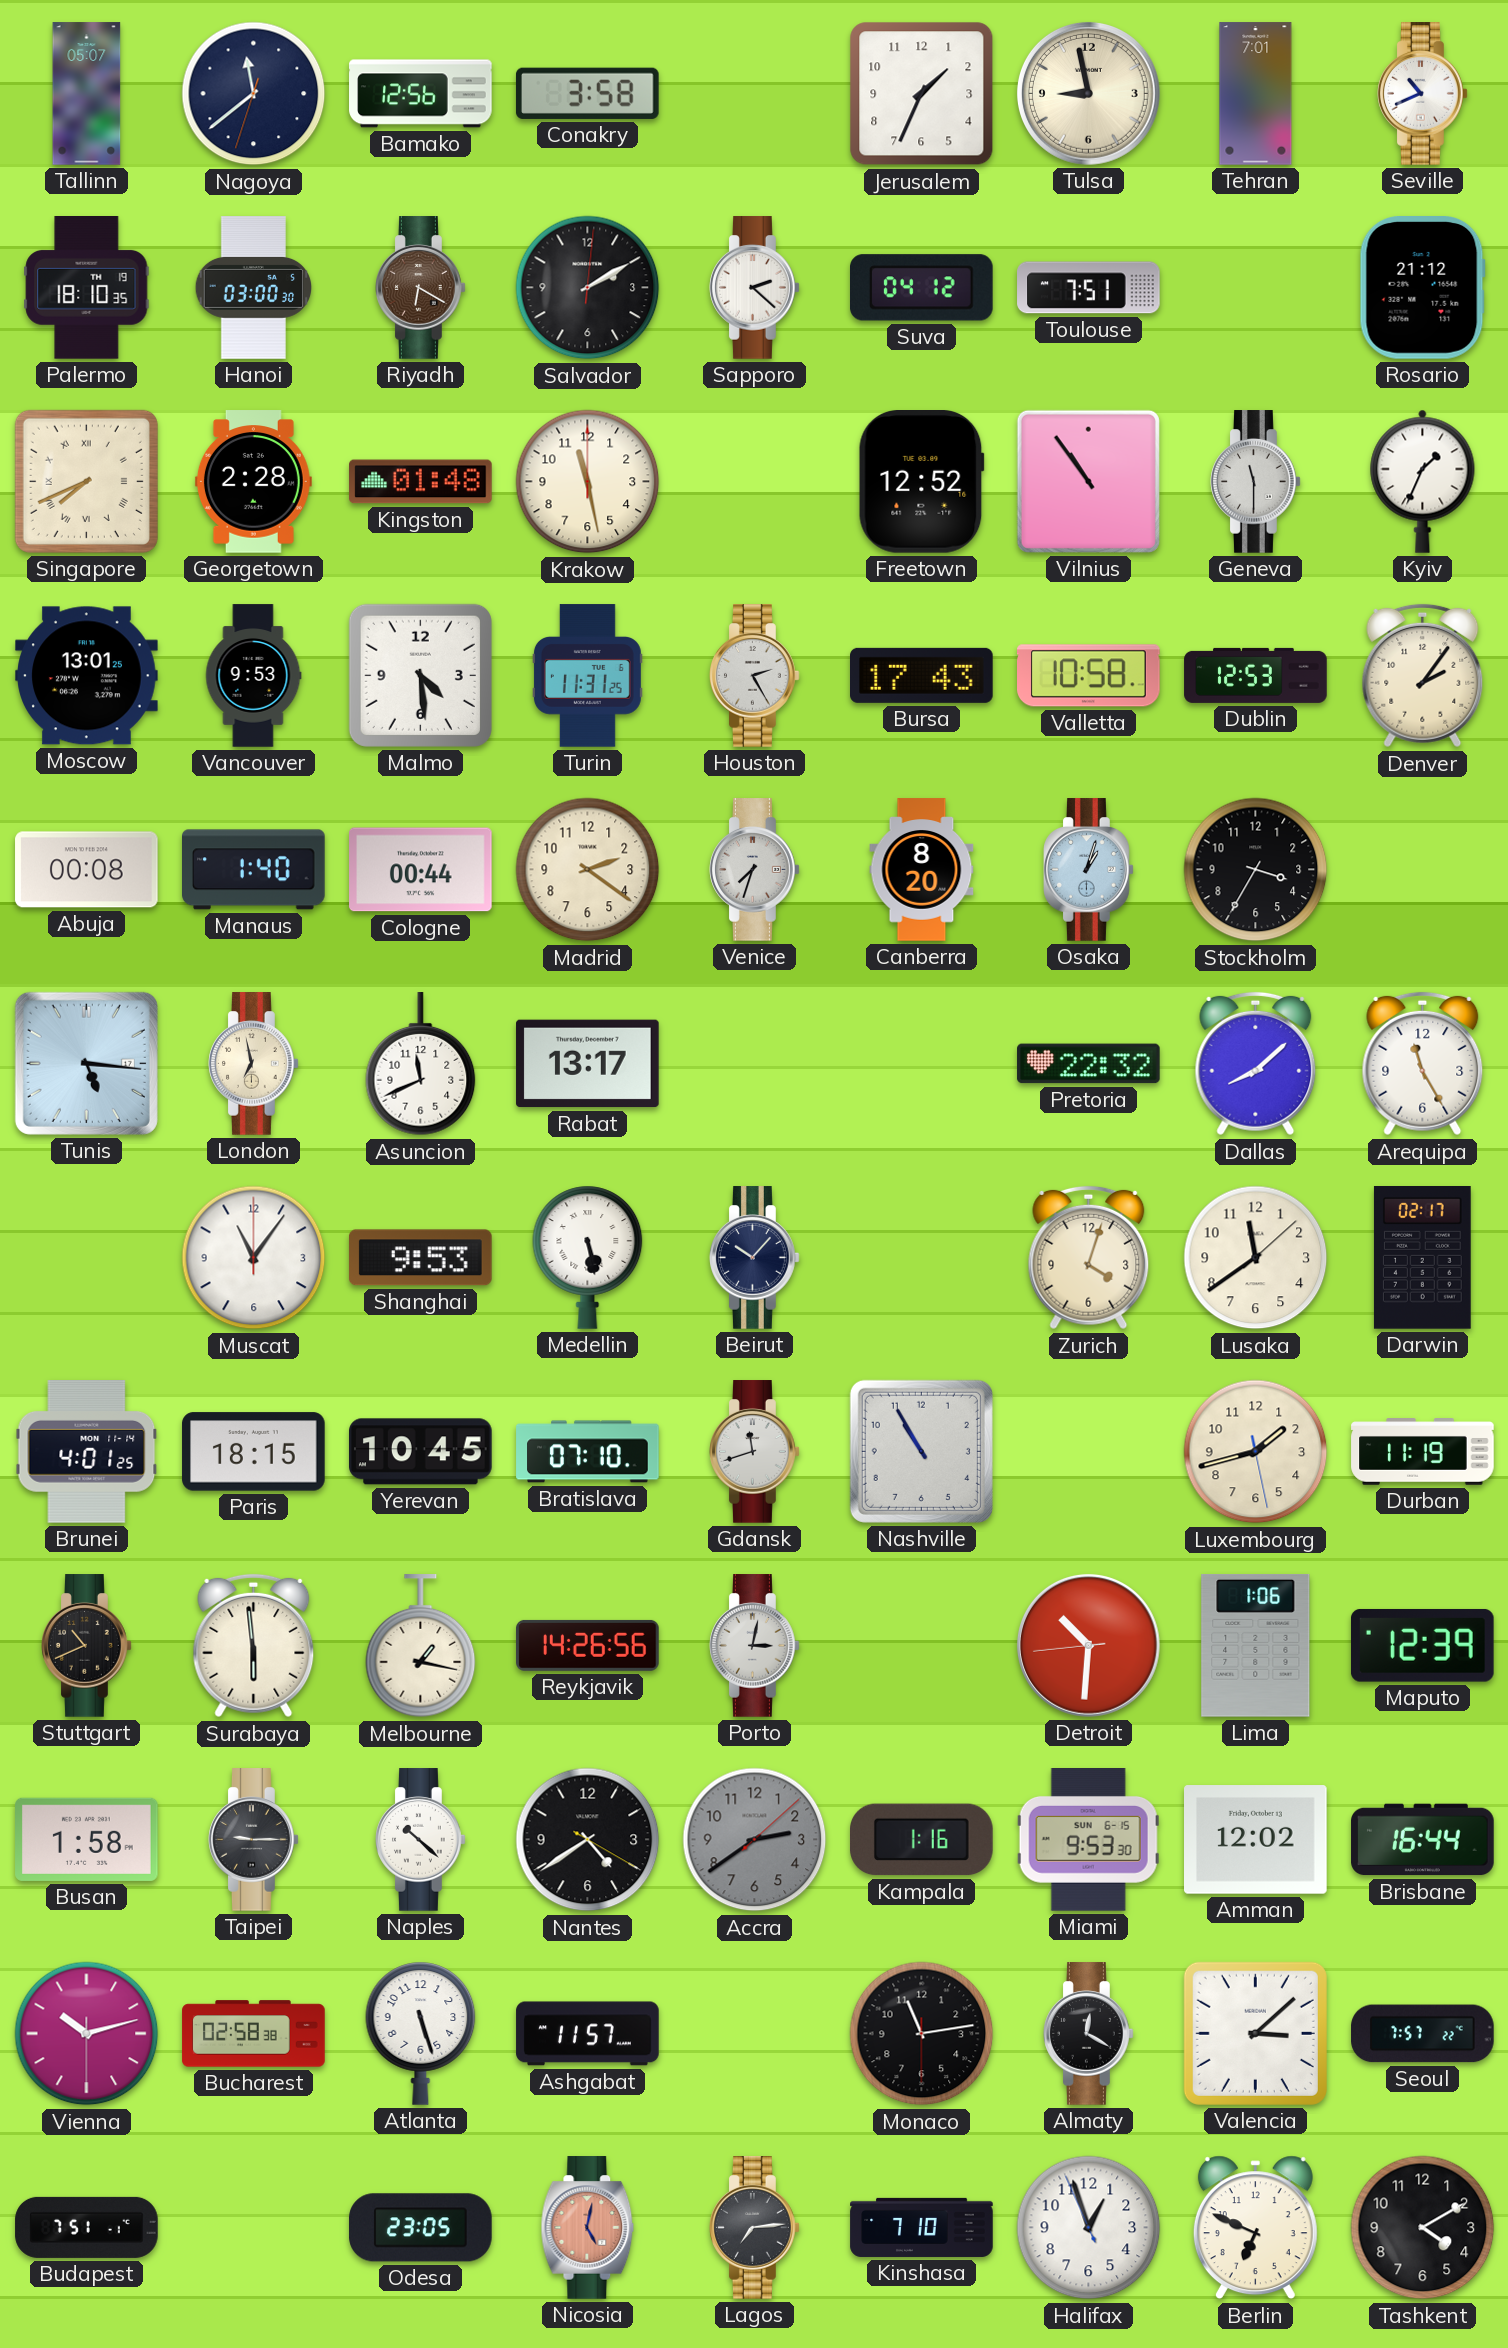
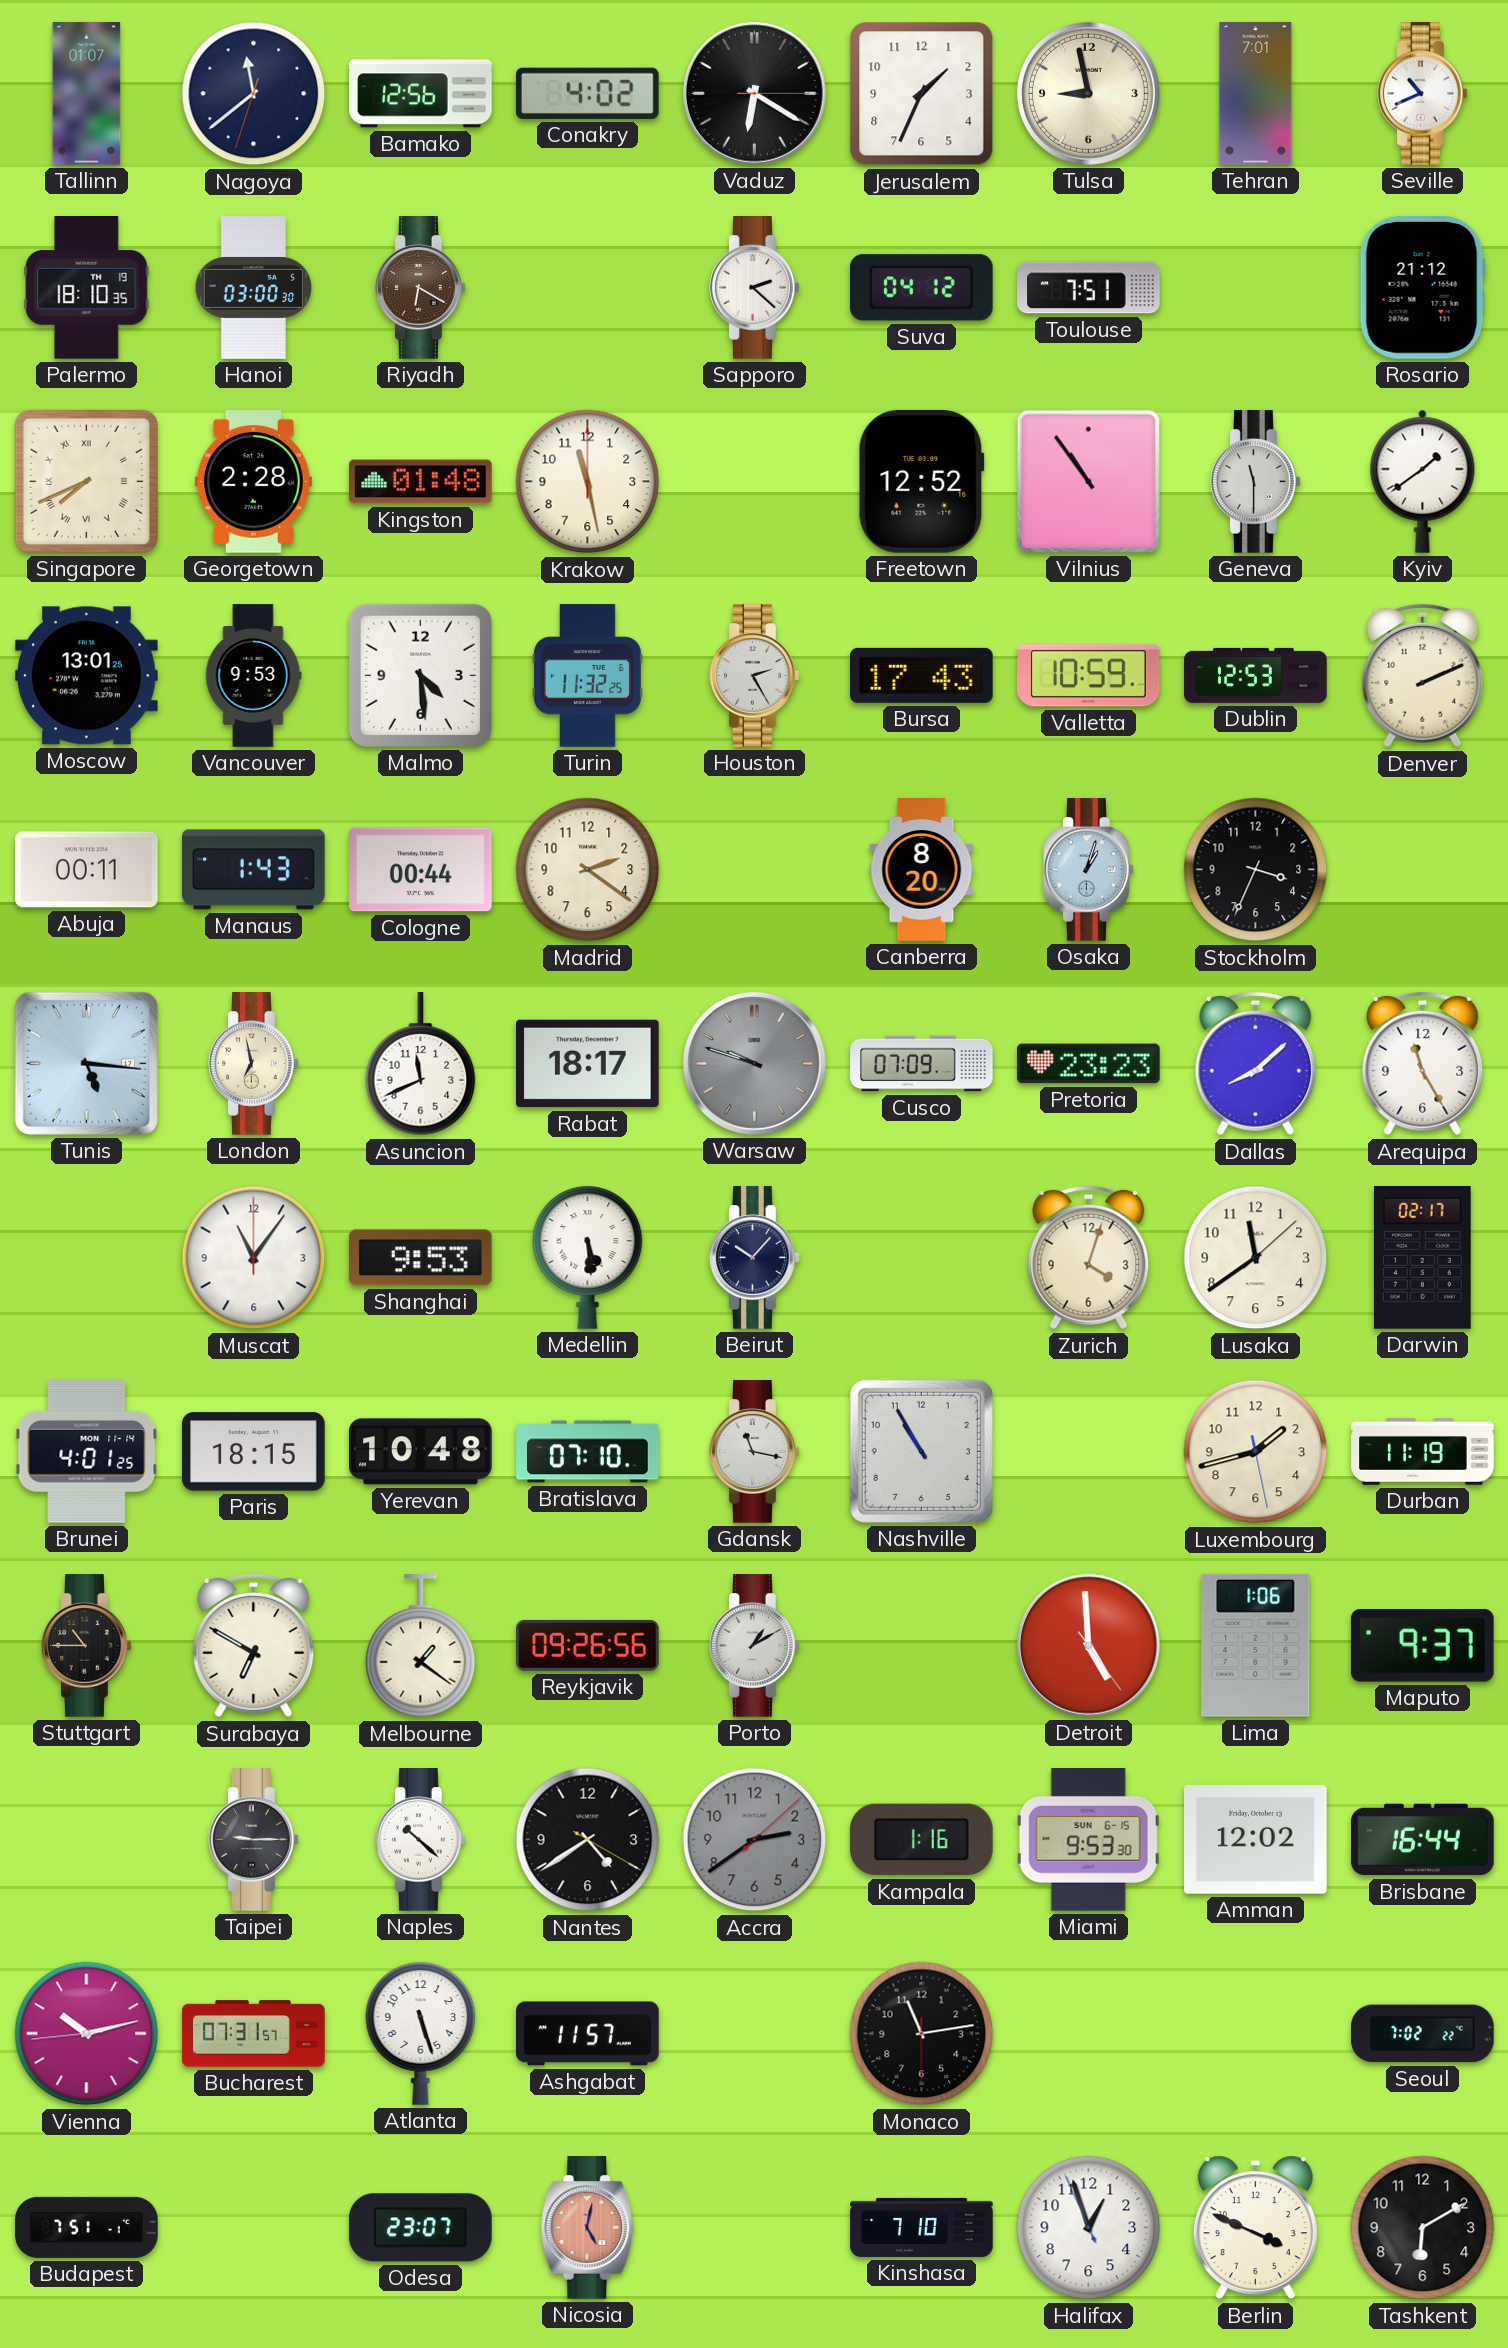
Tallinn: 05:07 -> 01:07
Conakry: 3:58 -> 4:02
Vaduz: none -> 6:20
Salvador: 2:10 -> none
Kyiv: 1:34 -> 1:39
Turin: 11:31 -> 11:32
Valletta: 10:58 -> 10:59
Denver: 2:06 -> 2:11
Abuja: 00:08 -> 00:11
Manaus: 1:40 -> 1:43
Venice: 7:33 -> none
Stockholm: 3:35 -> 3:34
Rabat: 13:17 -> 18:17
Warsaw: none -> 9:48
Cusco: none -> 07:09
Pretoria: 22:32 -> 23:23
Medellin: 5:28 -> 5:29
Yerevan: 10:45 -> 10:48
Gdansk: 11:42 -> 11:17
Stuttgart: 10:41 -> 10:45
Surabaya: 5:59 -> 6:50
Melbourne: 1:17 -> 1:21
Reykjavik: 14:26 -> 09:26
Porto: 3:02 -> 1:10
Detroit: 10:30 -> 4:59
Maputo: 12:39 -> 9:37
Busan: 1:58 -> none
Vienna: 10:12:30 -> 10:12:44
Bucharest: 02:58 -> 07:31
Almaty: 12:20 -> none
Valencia: 3:08 -> none
Seoul: 7:57 -> 7:02
Odesa: 23:05 -> 23:07
Lagos: 7:14 -> none
Berlin: 6:49 -> 3:49
Tashkent: 4:10 -> 6:10
